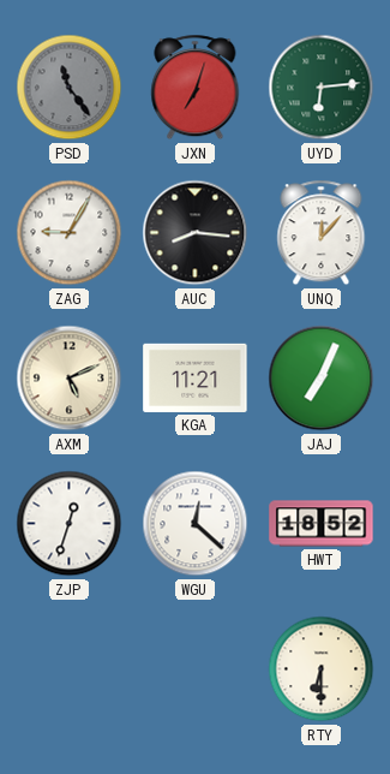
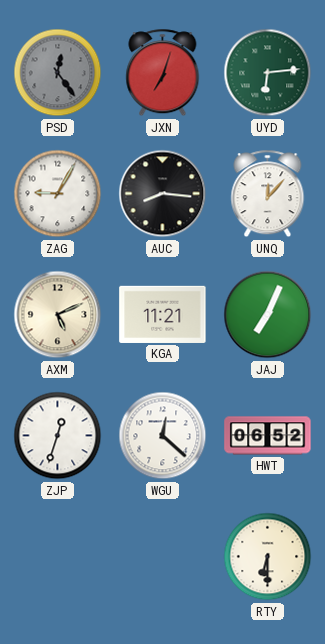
PSD: 11:24 -> 12:24
HWT: 18:52 -> 06:52
